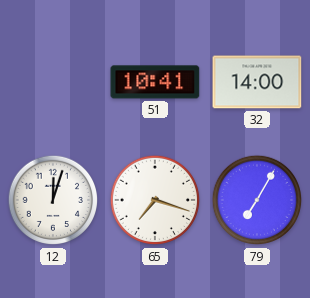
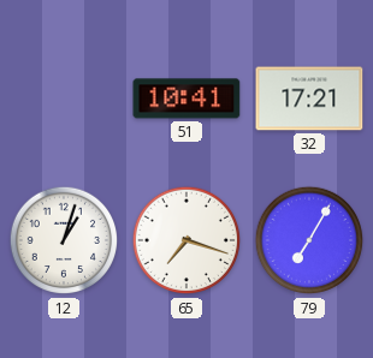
32: 14:00 -> 17:21
12: 12:03 -> 1:03
